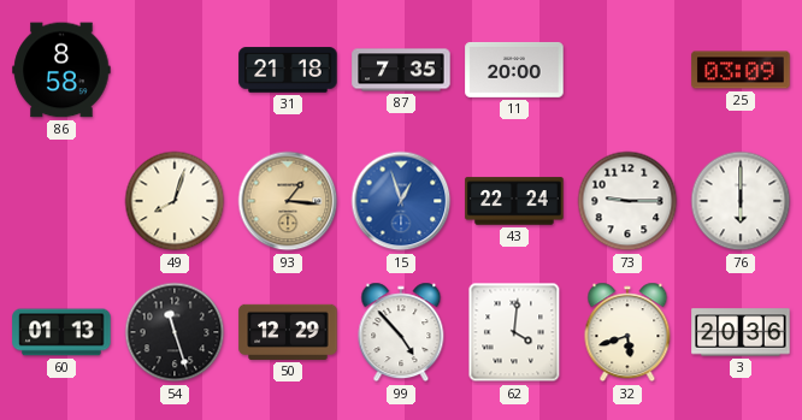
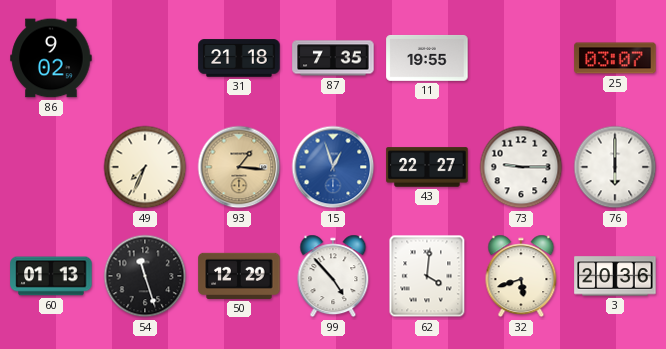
86: 8:58 -> 9:02
11: 20:00 -> 19:55
25: 03:09 -> 03:07
49: 8:03 -> 7:34
43: 22:24 -> 22:27
